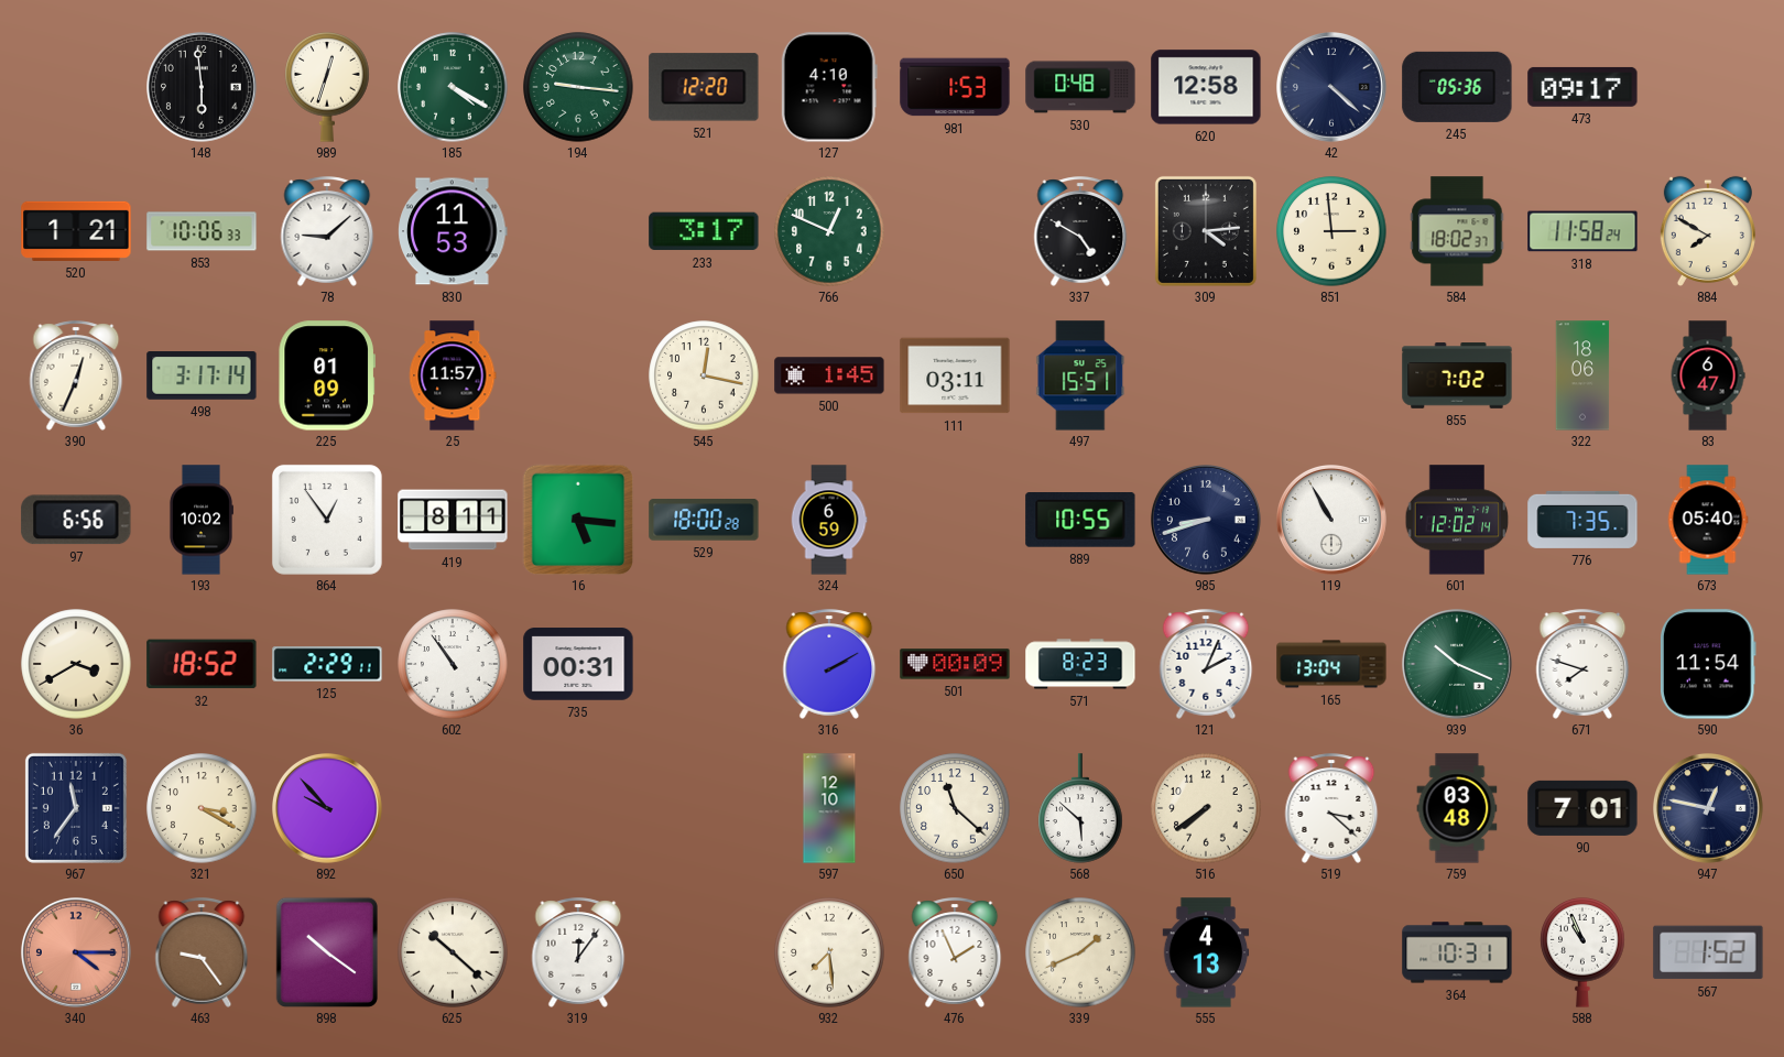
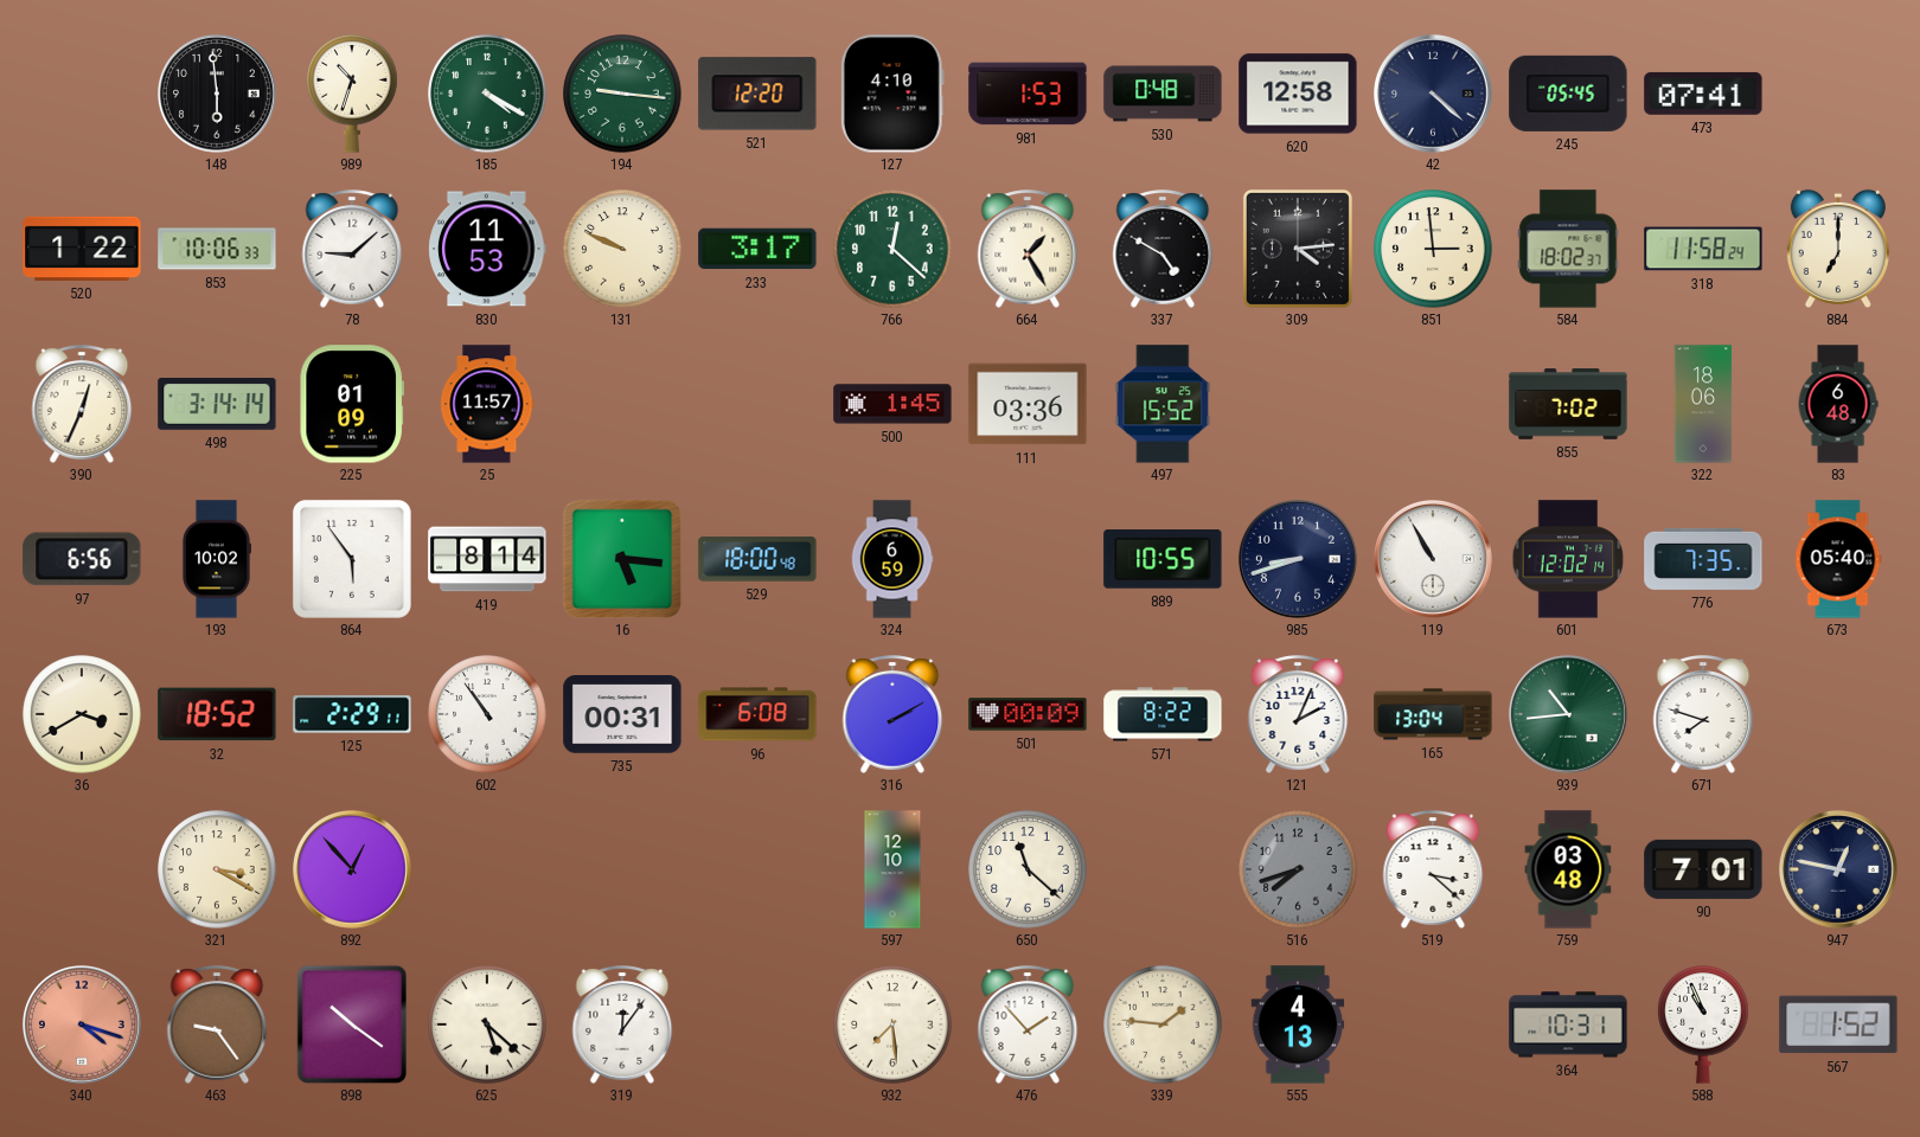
989: 12:33 -> 10:33
245: 05:36 -> 05:45
473: 09:17 -> 07:41
520: 1:21 -> 1:22
131: none -> 9:49
766: 12:49 -> 12:22
664: none -> 1:25
884: 7:50 -> 7:00
498: 3:17 -> 3:14
545: 12:17 -> none
111: 03:11 -> 03:36
497: 15:51 -> 15:52
83: 6:47 -> 6:48
864: 12:54 -> 5:54
419: 8:11 -> 8:14
529: 18:00:28 -> 18:00:48
96: none -> 6:08
571: 8:23 -> 8:22
939: 10:19 -> 10:44
590: 11:54 -> none
967: 11:36 -> none
892: 9:53 -> 12:53
568: 5:52 -> none
516: 7:39 -> 7:42
516 dial: cream -> grey
340: 4:15 -> 4:18
625: 10:22 -> 5:22
476: 1:56 -> 1:53
339: 1:41 -> 1:46
